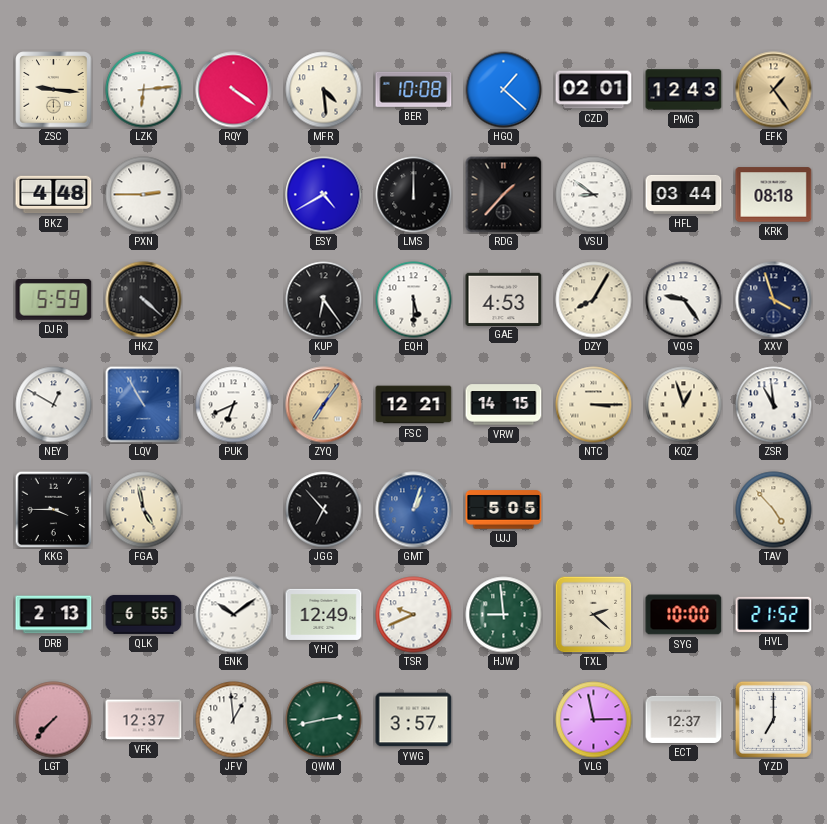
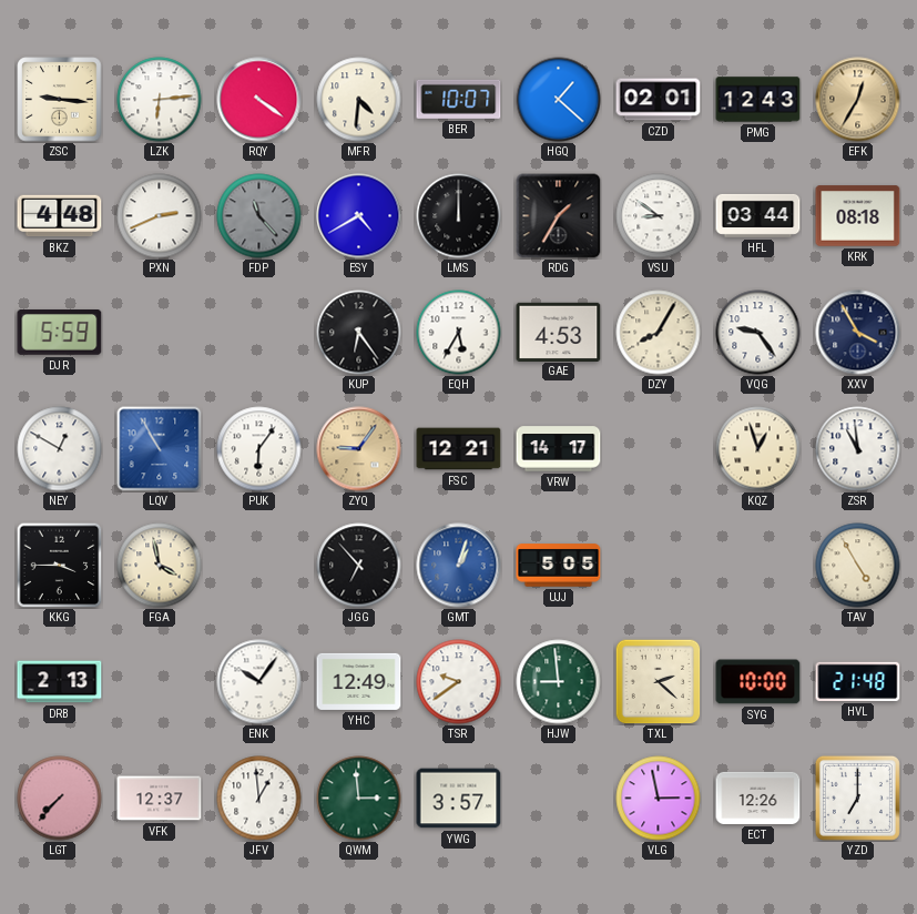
MFR: 4:29 -> 4:31
BER: 10:08 -> 10:07
EFK: 1:24 -> 12:35
PXN: 2:45 -> 2:41
FDP: none -> 11:23
RDG: 1:37 -> 1:35
HKZ: 4:22 -> none
EQH: 5:30 -> 5:35
XXV: 3:57 -> 3:55
PUK: 6:41 -> 6:06
ZYQ: 7:06 -> 9:06
VRW: 14:15 -> 14:17
NTC: 3:15 -> none
FGA: 4:58 -> 3:58
TAV: 4:53 -> 4:55
QLK: 6:55 -> none
ENK: 10:09 -> 10:06
TSR: 9:41 -> 9:39
HVL: 21:52 -> 21:48
QWM: 2:43 -> 2:59
ECT: 12:37 -> 12:26
